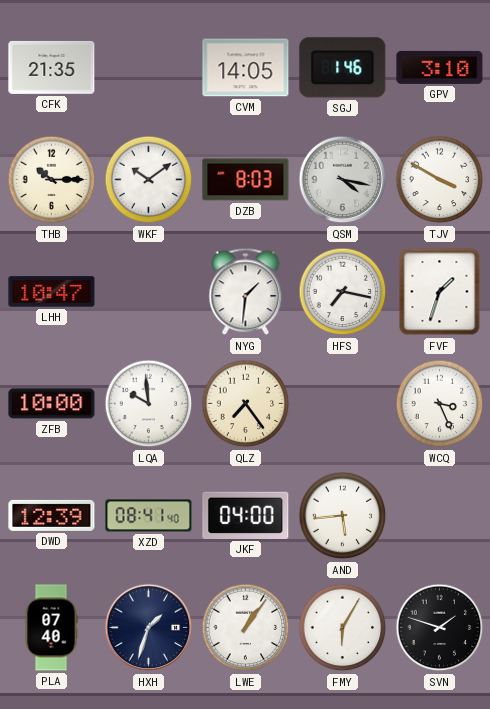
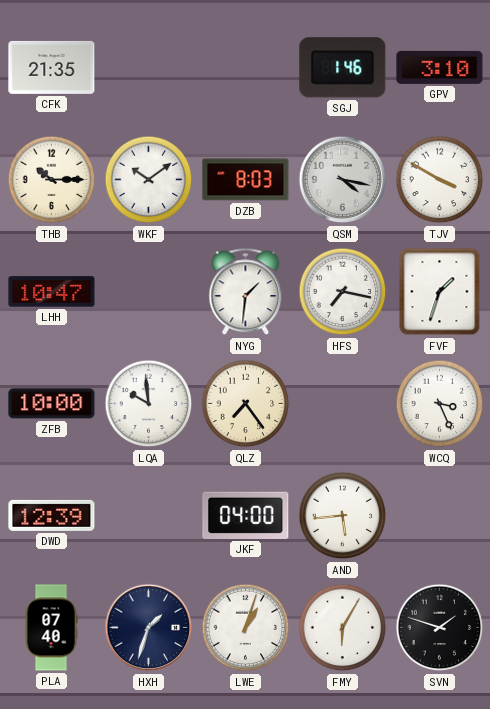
CVM: 14:05 -> none
XZD: 08:41 -> none
LWE: 1:06 -> 1:03
